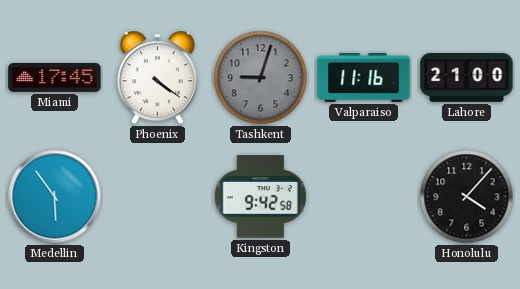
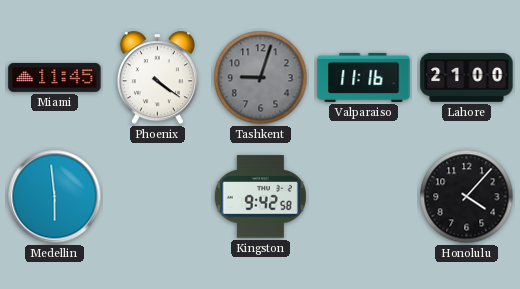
Miami: 17:45 -> 11:45
Medellin: 5:54 -> 5:59
